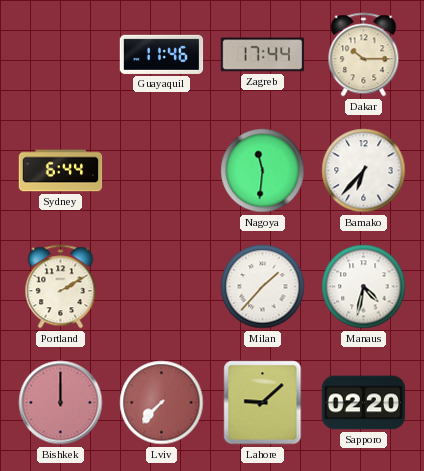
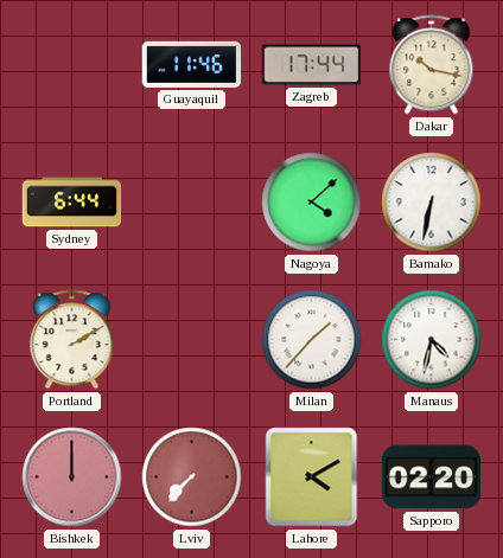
Dakar: 10:15 -> 10:17
Nagoya: 11:31 -> 4:08
Bamako: 6:37 -> 6:32
Lahore: 9:08 -> 4:10
